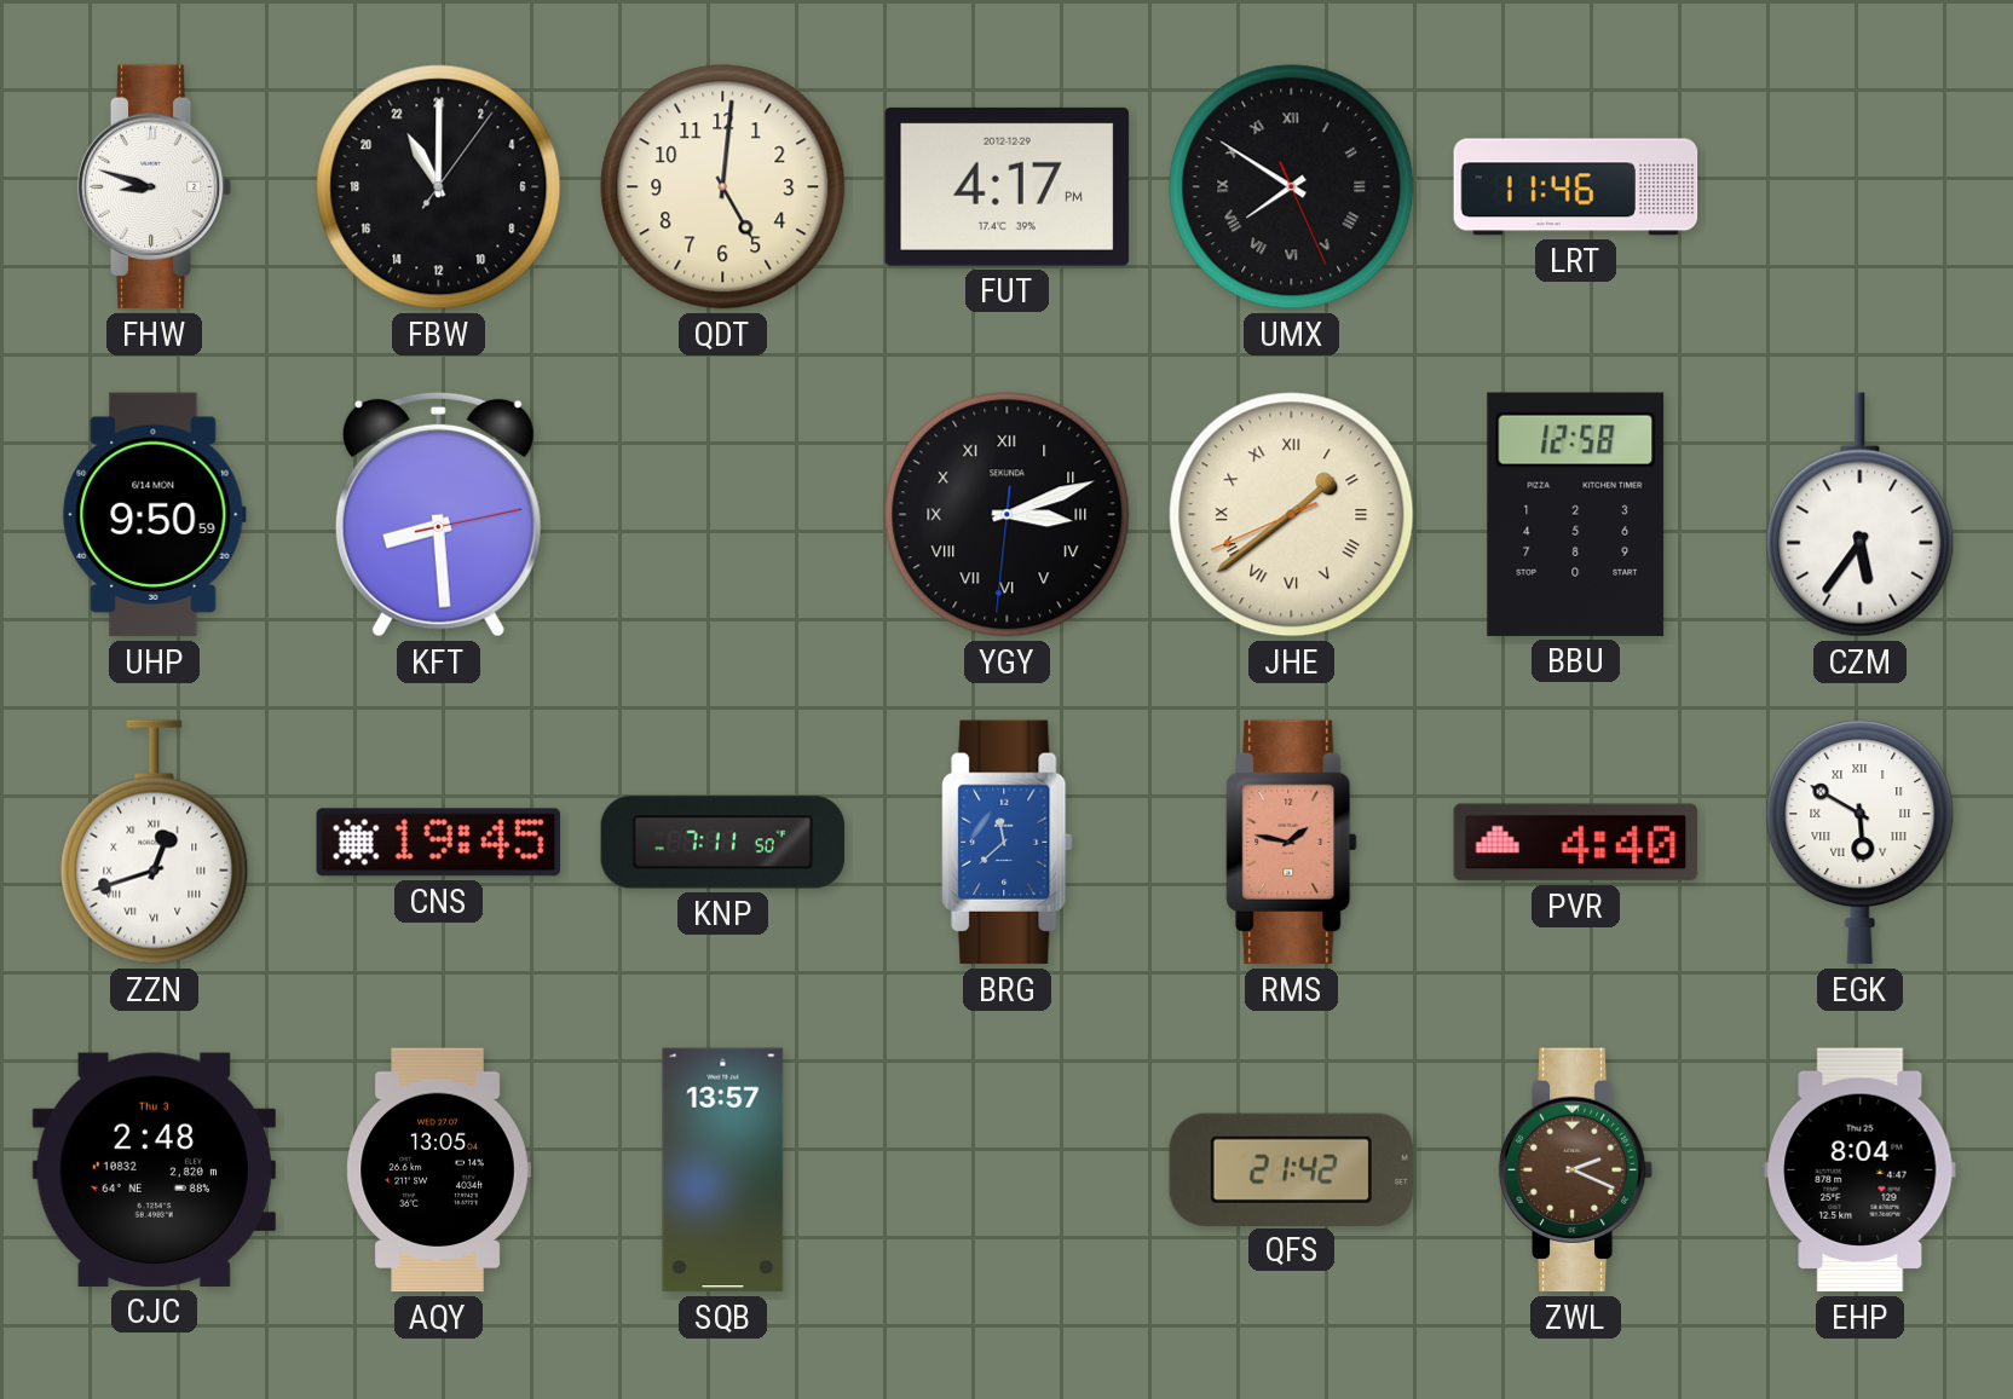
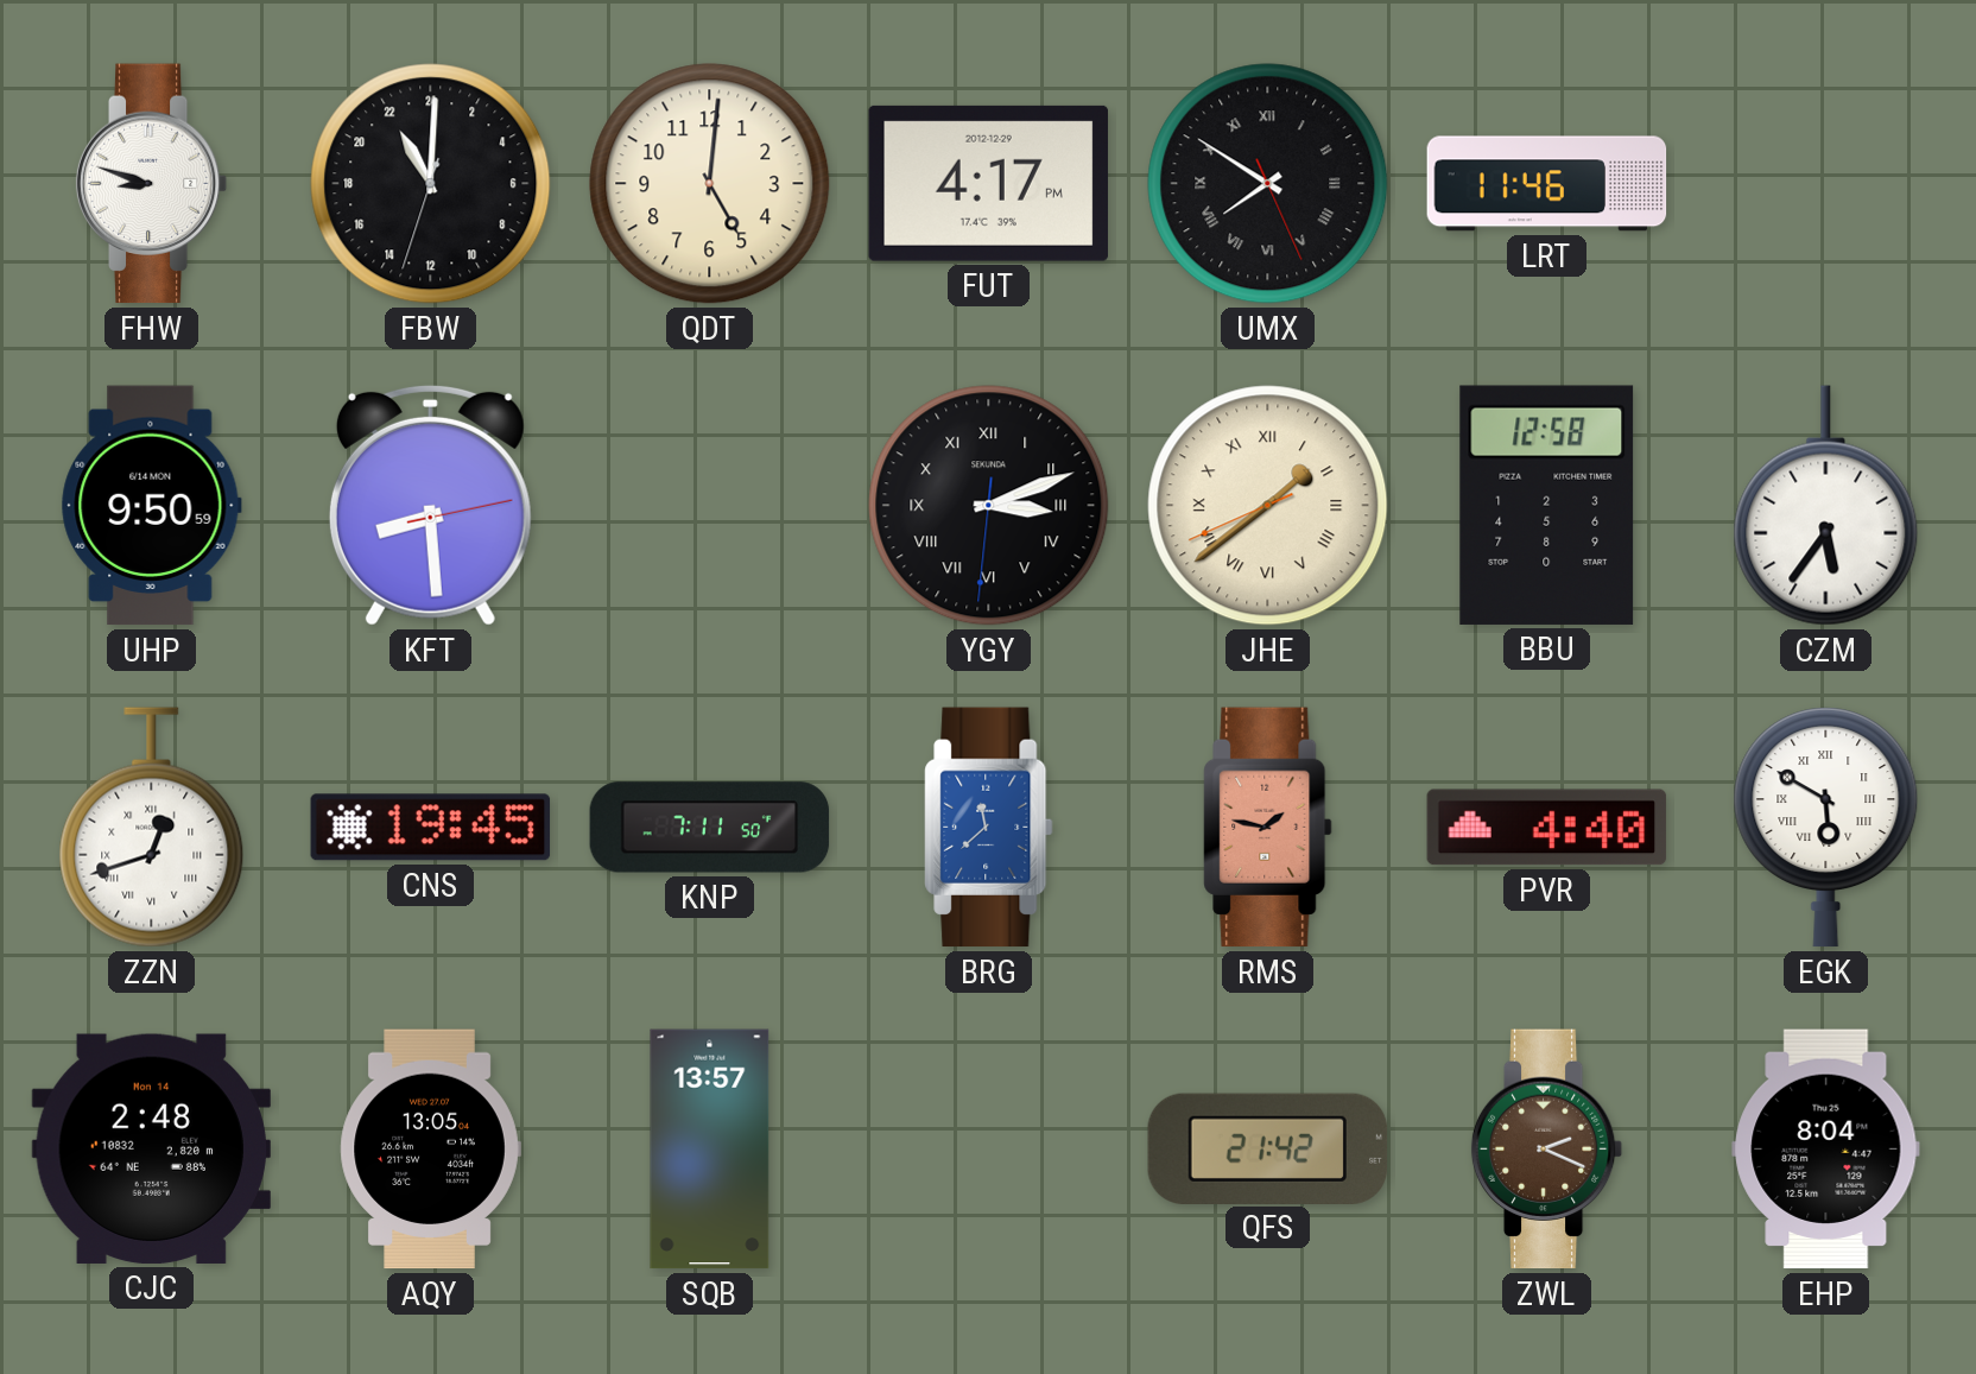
FBW: 22:00:06 -> 22:00:33
CJC date: Thu 3 -> Mon 14
